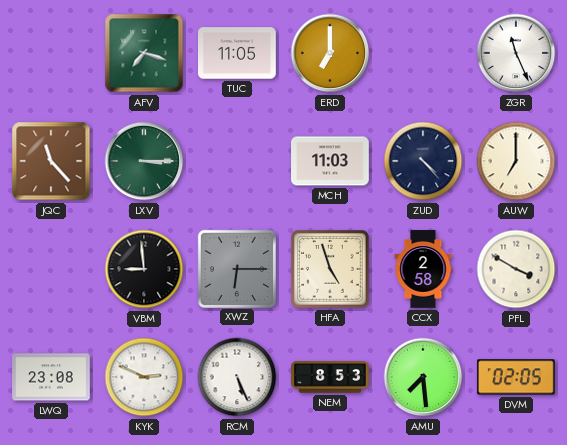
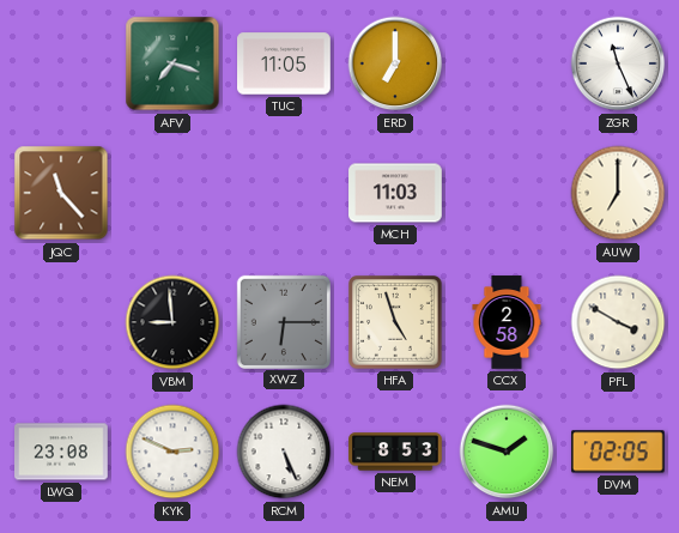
LXV: 3:15 -> none
ZUD: 4:23 -> none
AMU: 7:29 -> 1:48
